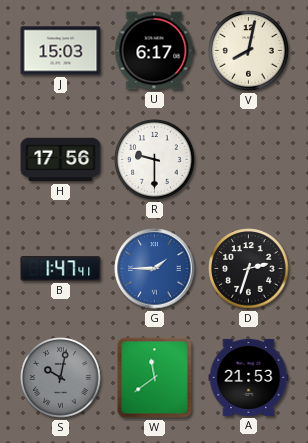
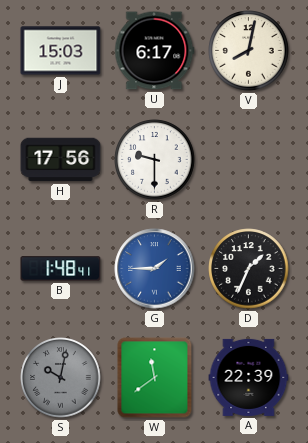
B: 1:47 -> 1:48
D: 2:33 -> 1:34
A: 21:53 -> 22:39
